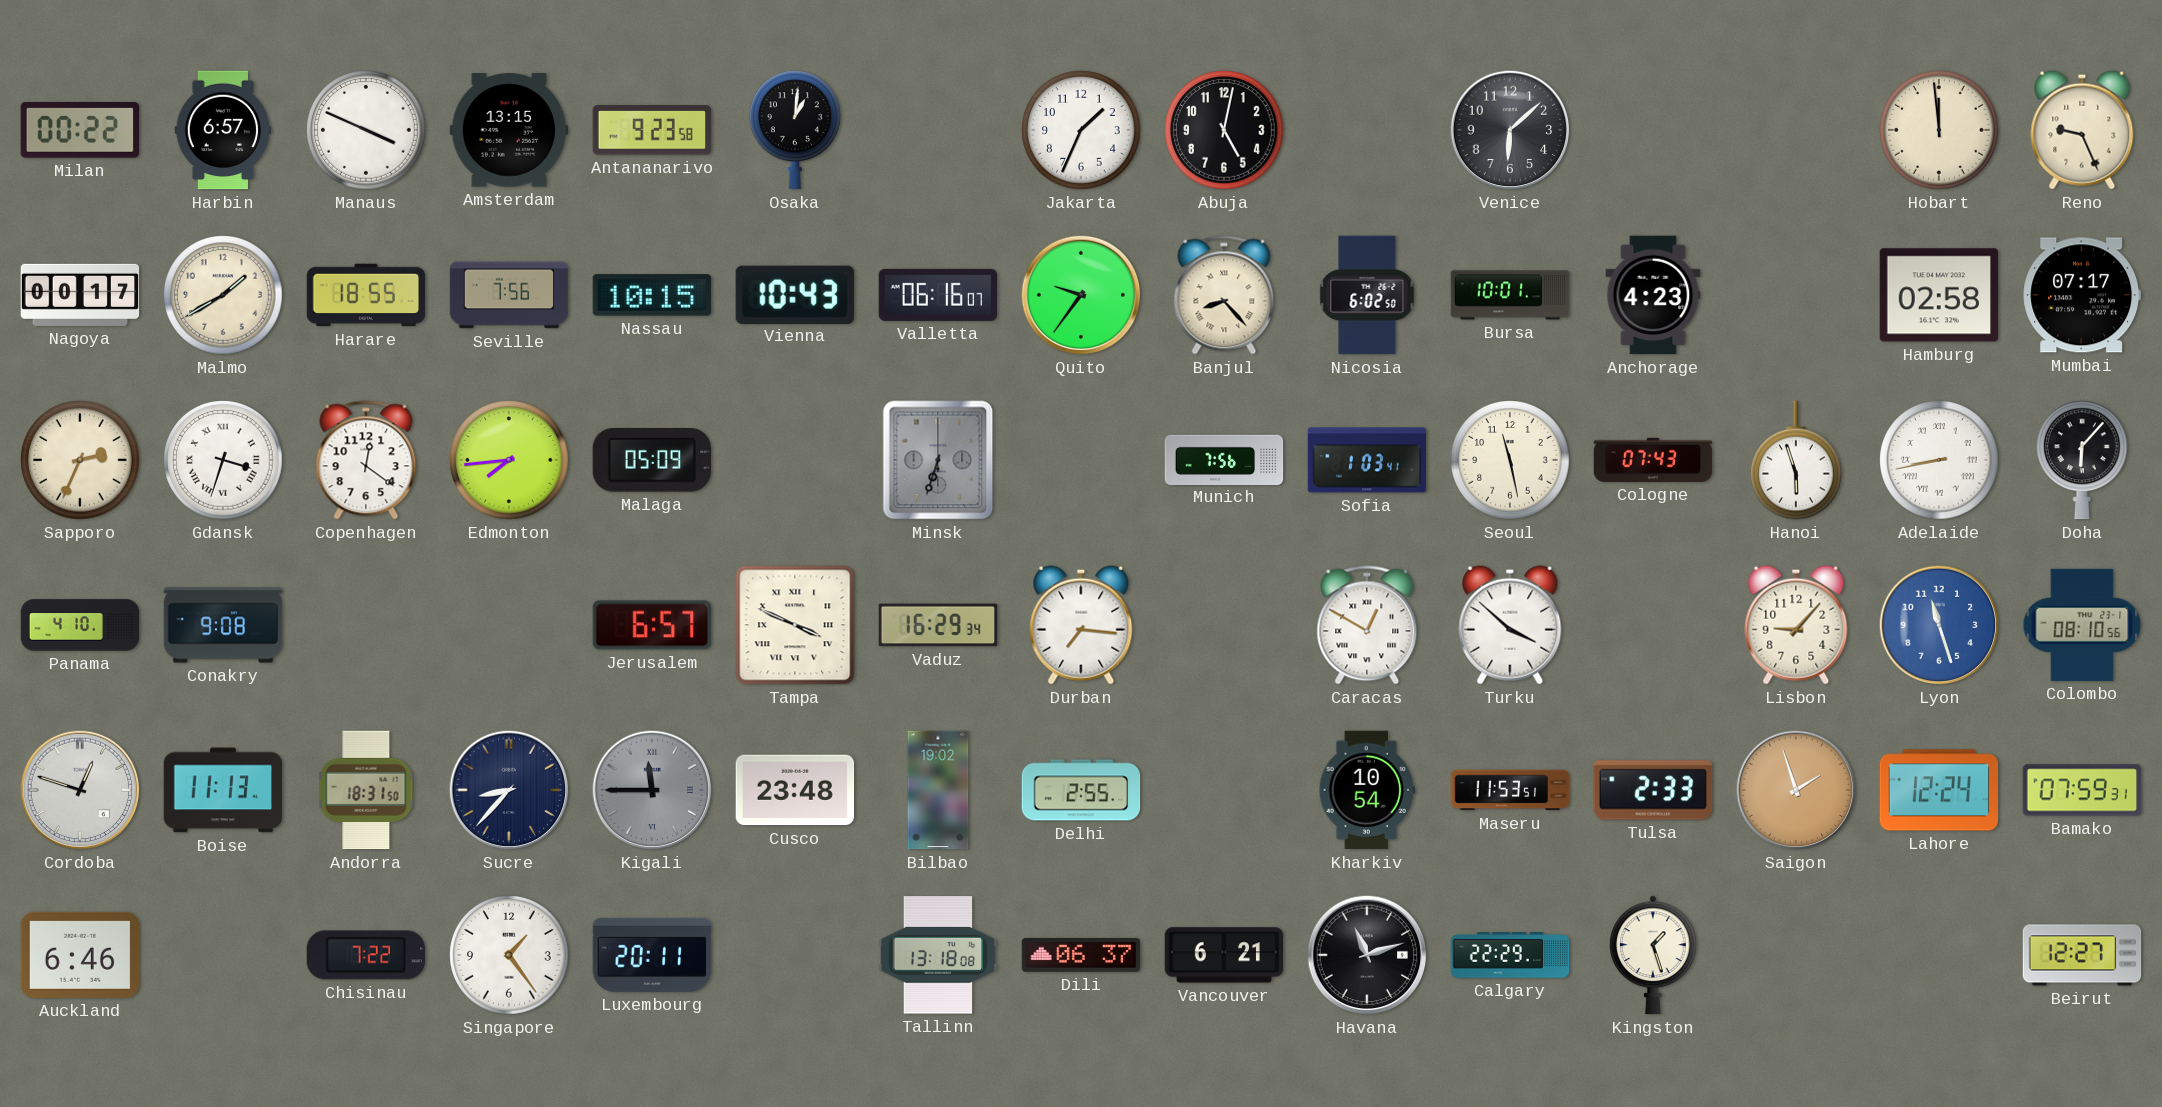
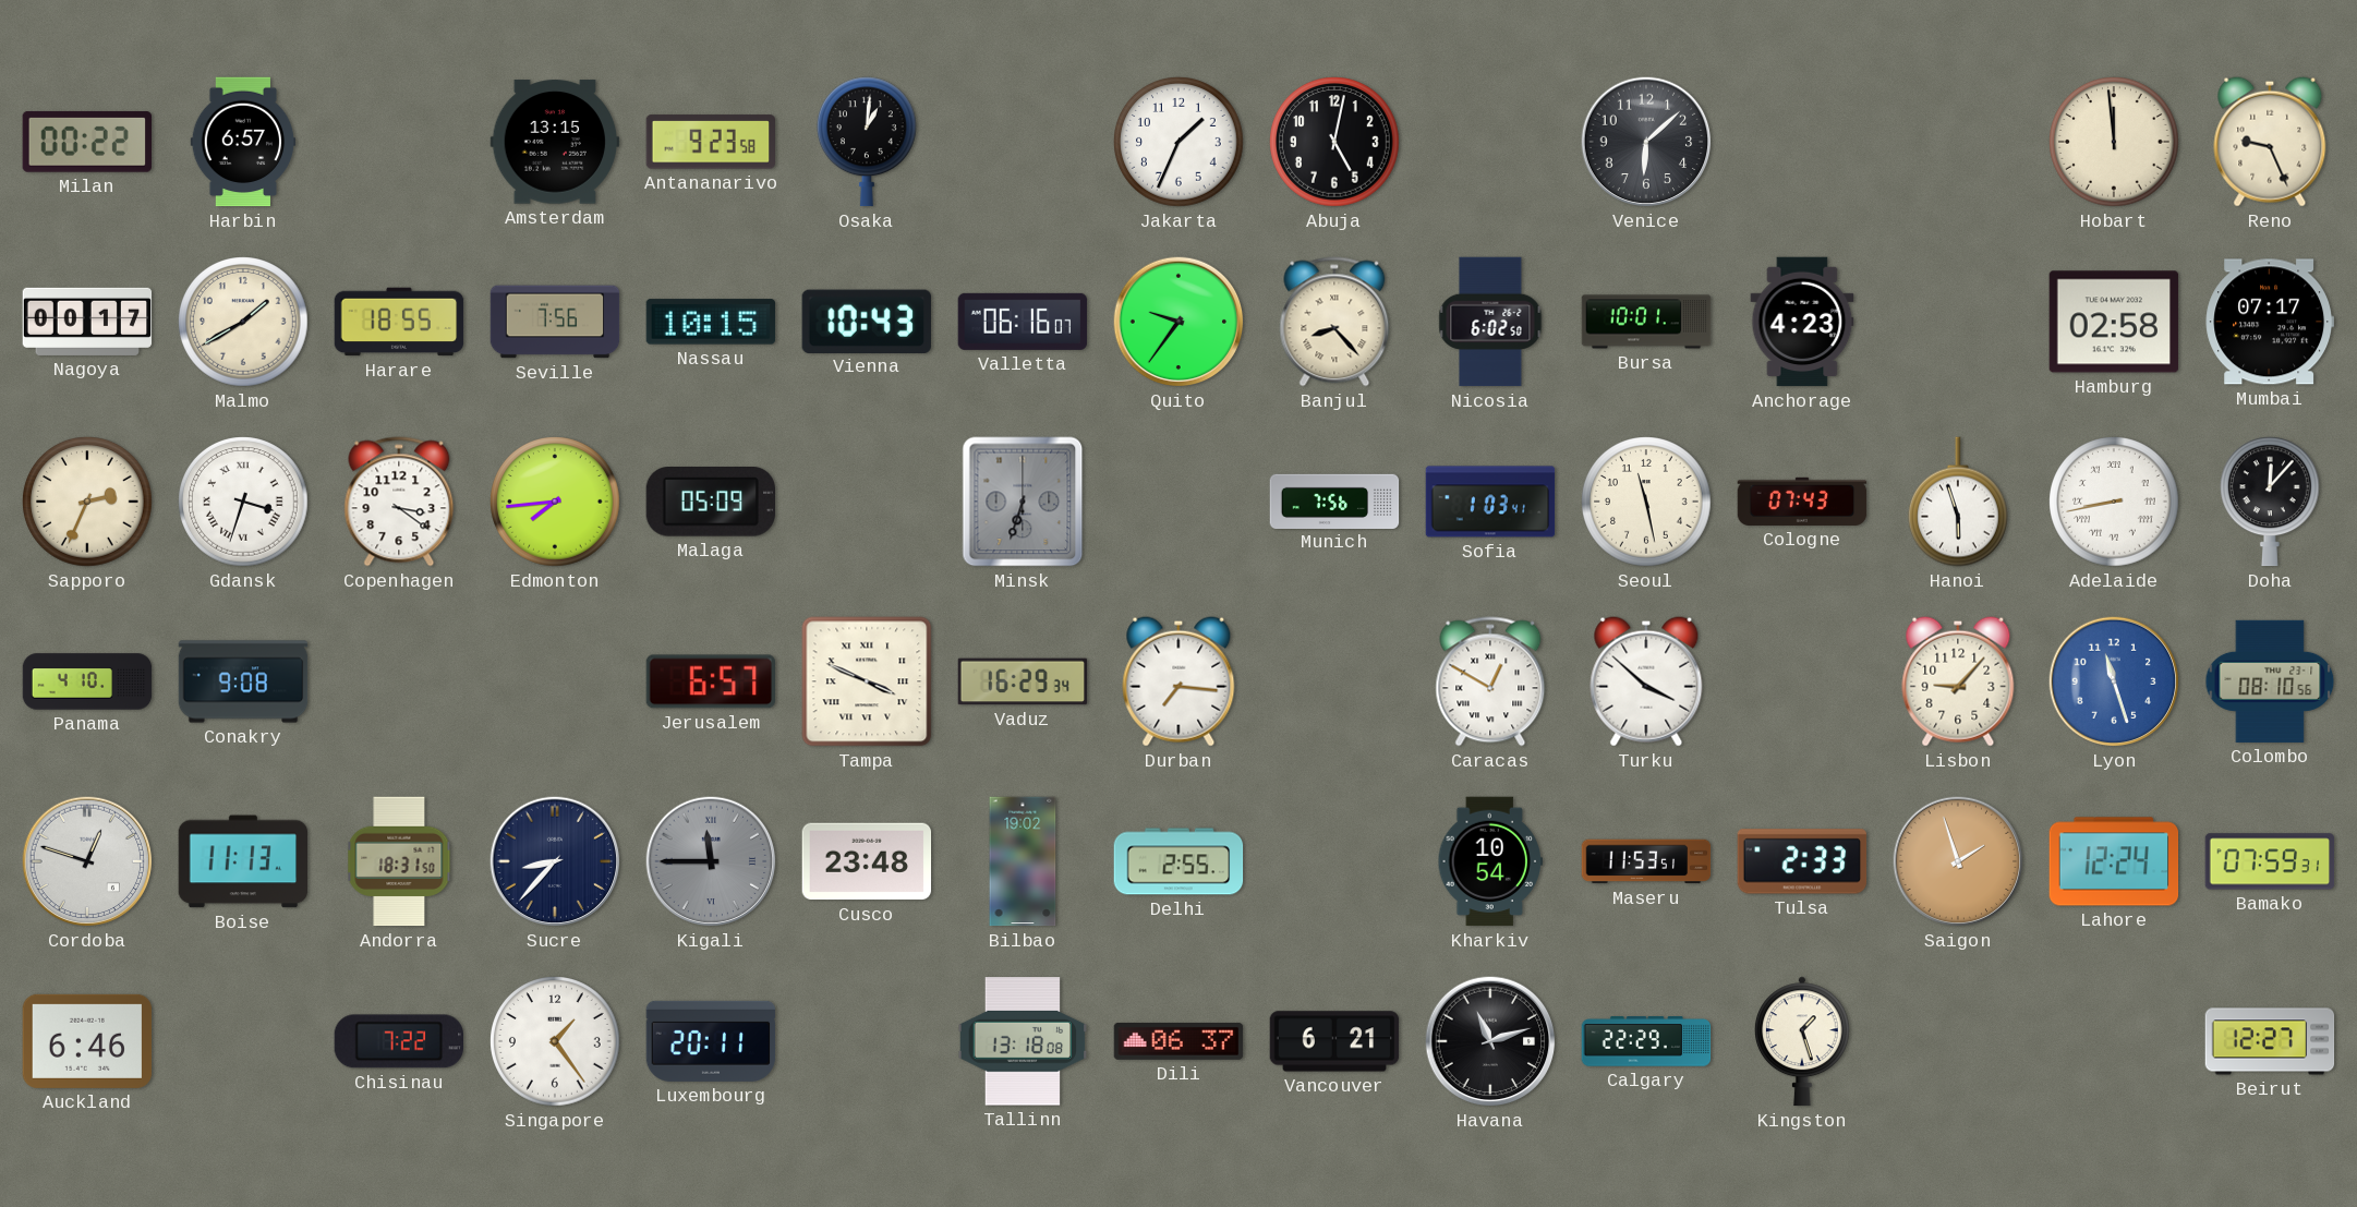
Manaus: 3:49 -> none
Copenhagen: 12:21 -> 3:21
Doha: 6:07 -> 12:07
